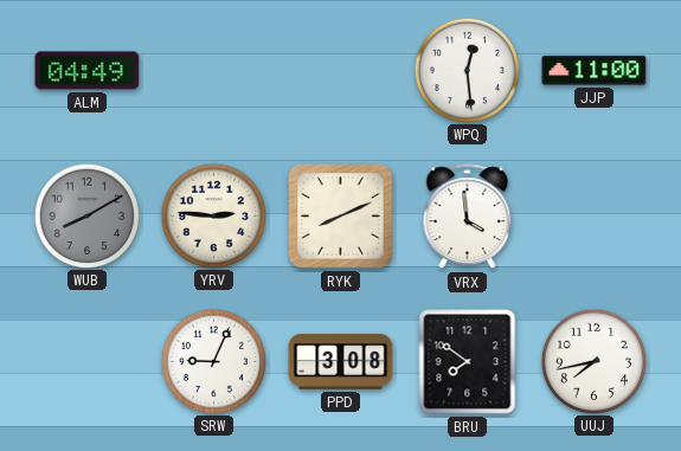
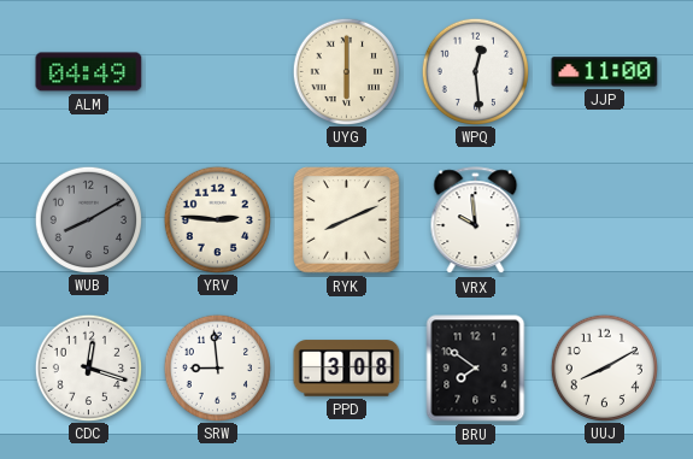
UYG: none -> 6:00
VRX: 3:59 -> 9:59
CDC: none -> 12:18
SRW: 9:04 -> 8:59
UUJ: 7:43 -> 8:10
